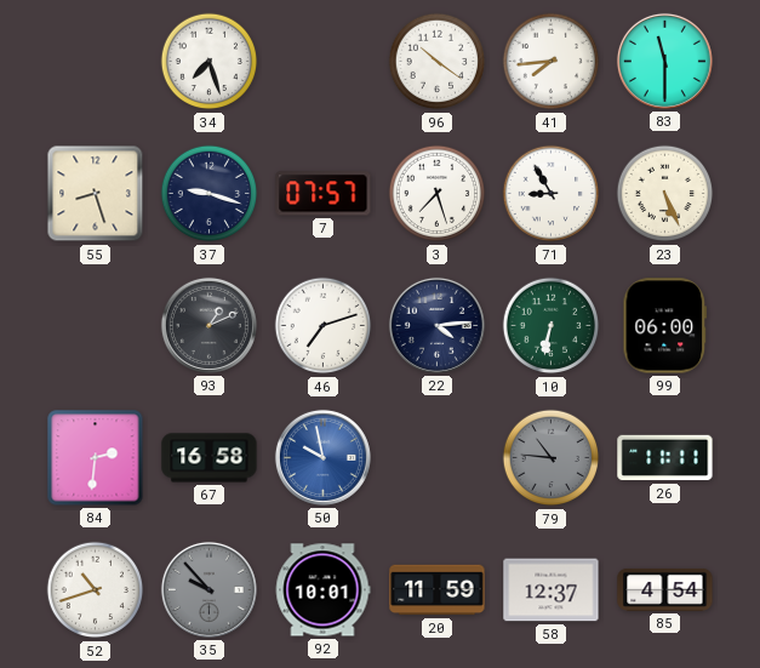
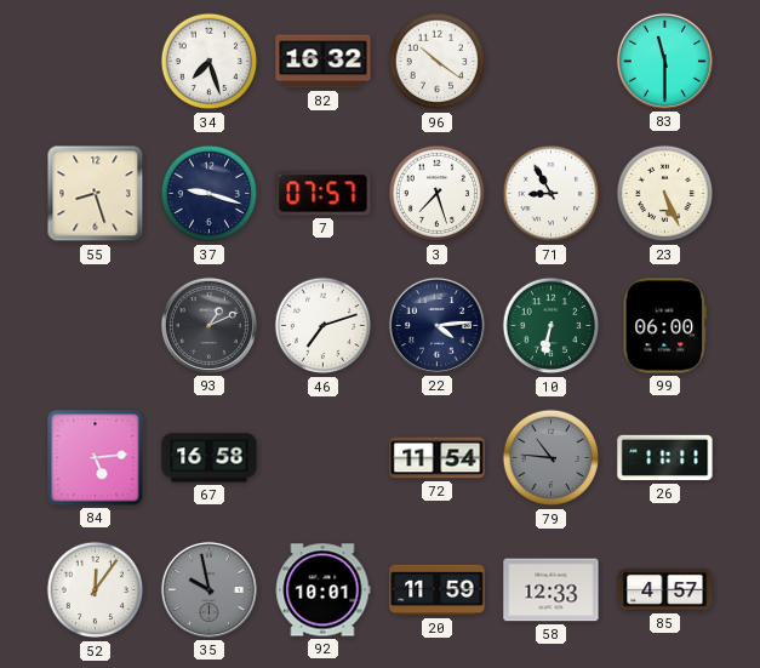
82: none -> 16:32
41: 7:44 -> none
84: 2:31 -> 5:14
50: 9:58 -> none
72: none -> 11:54
52: 10:42 -> 12:06
35: 9:53 -> 9:58
58: 12:37 -> 12:33
85: 4:54 -> 4:57
